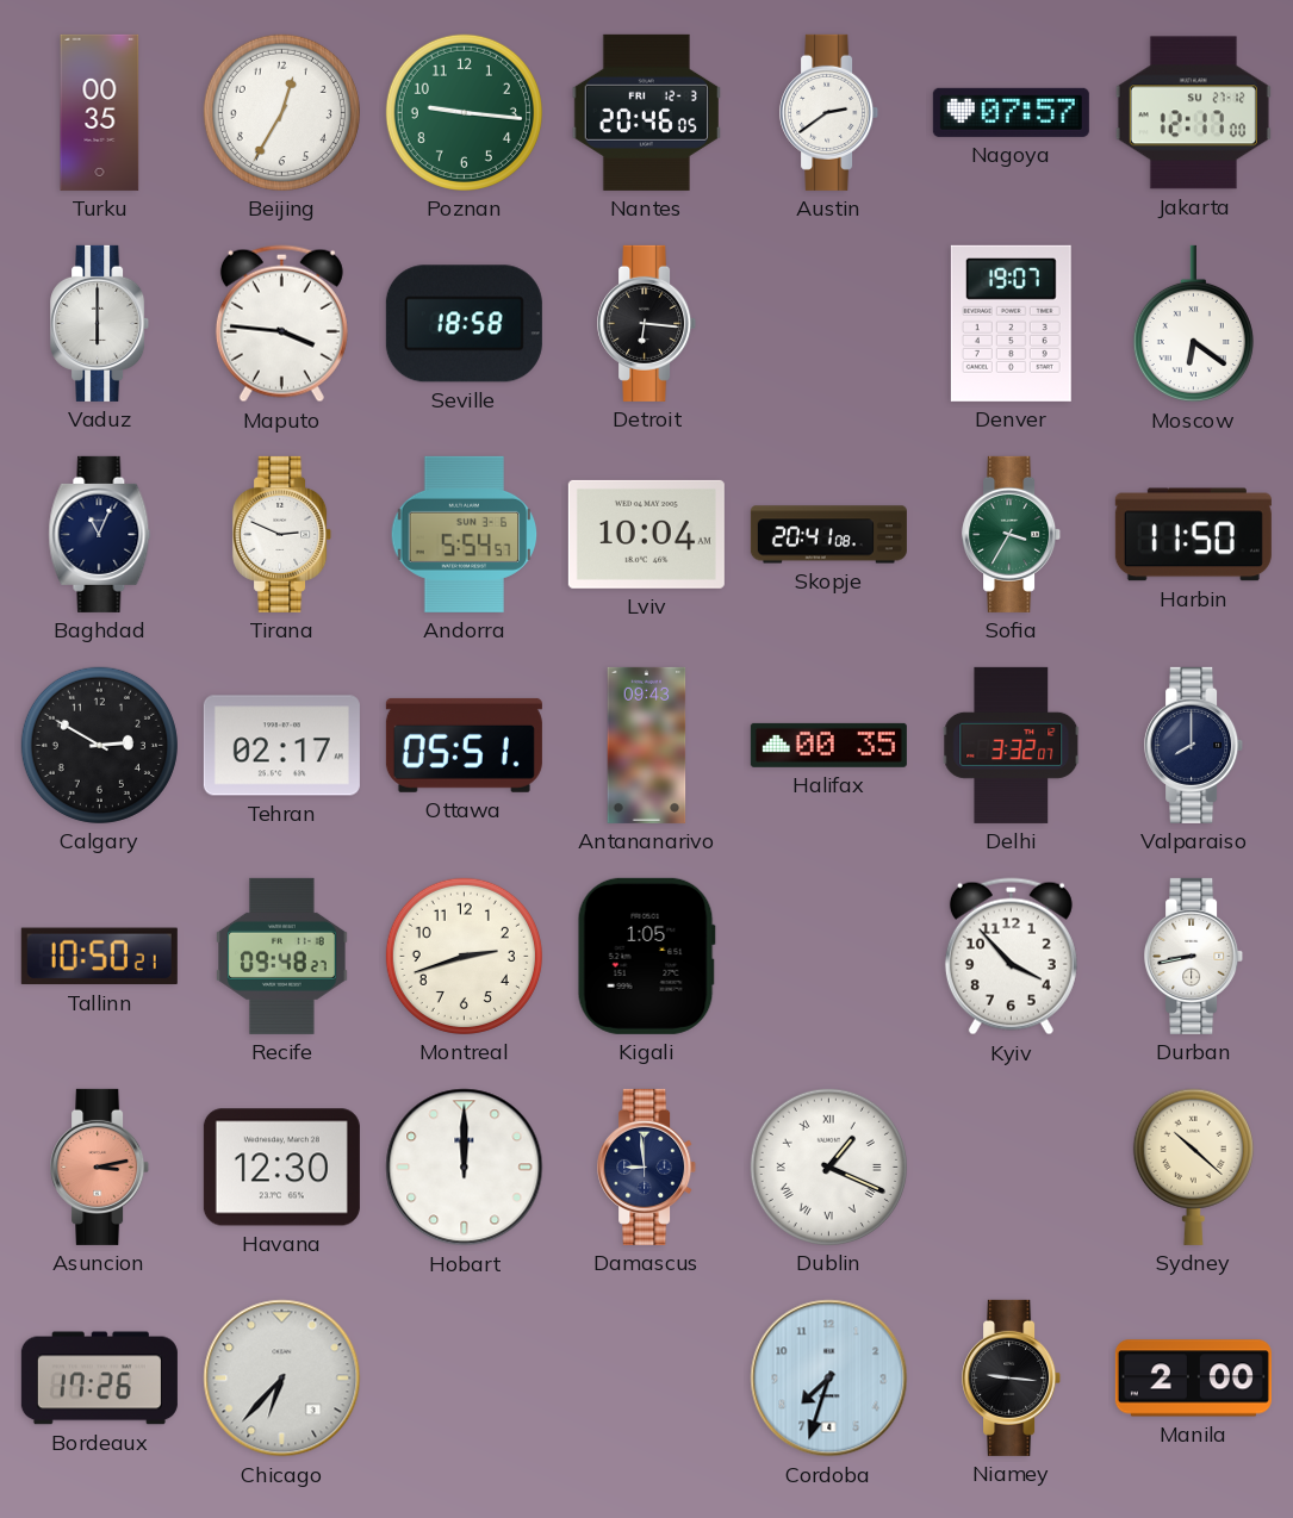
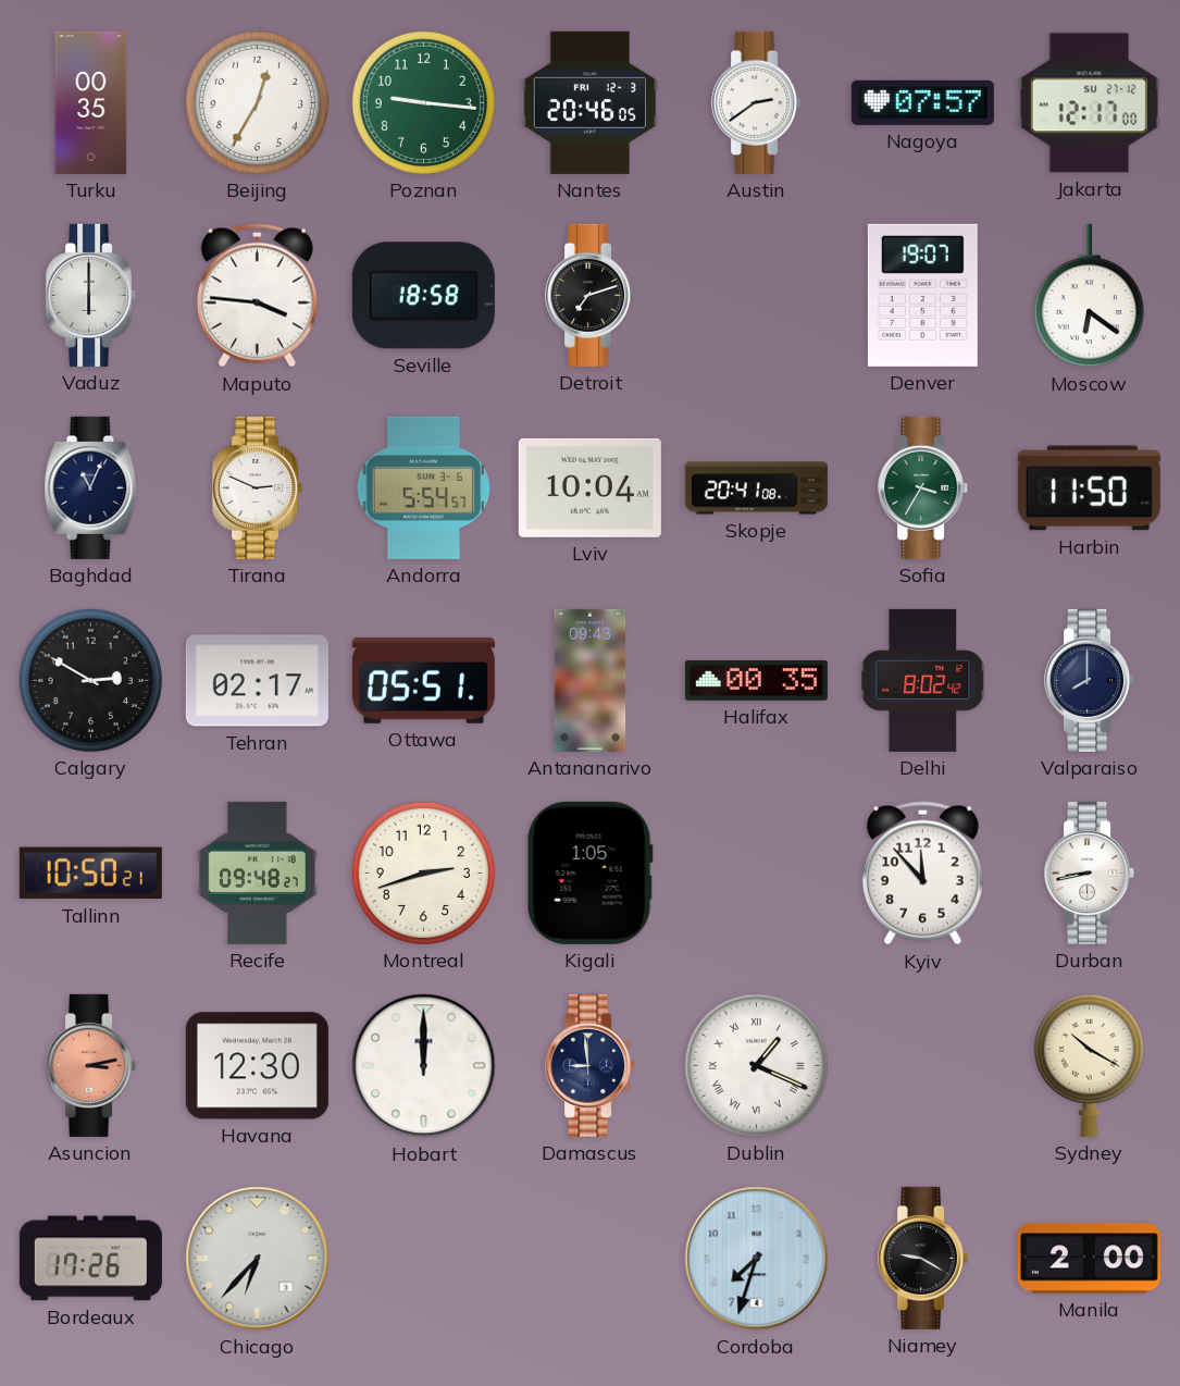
Detroit: 6:16 -> 7:12
Delhi: 3:32 -> 8:02
Kyiv: 3:53 -> 11:53
Sydney: 10:22 -> 10:20
Niamey: 9:16 -> 9:20
